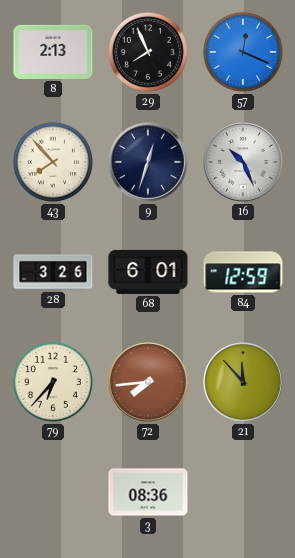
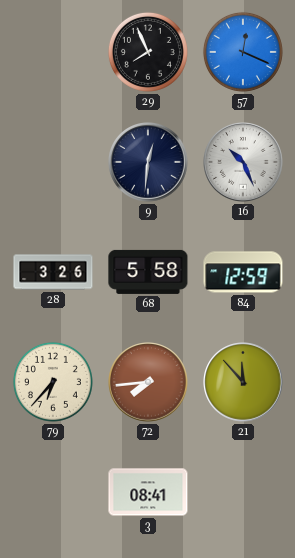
8: 2:13 -> none
43: 7:53 -> none
9: 12:33 -> 12:31
68: 6:01 -> 5:58
3: 08:36 -> 08:41
